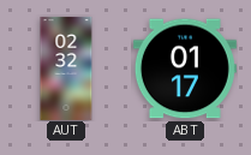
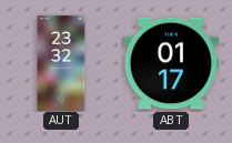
AUT: 02:32 -> 23:32
